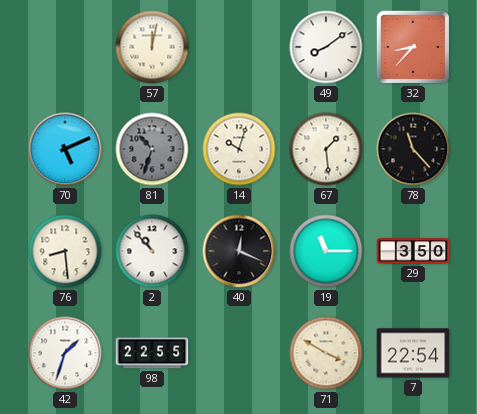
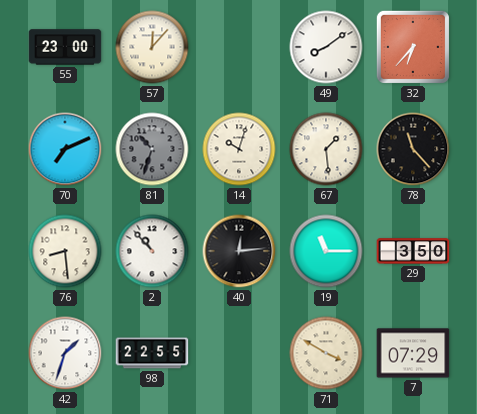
55: none -> 23:00
57: 12:02 -> 12:07
32: 8:37 -> 6:37
70: 5:11 -> 7:11
40: 12:19 -> 12:14
7: 22:54 -> 07:29
